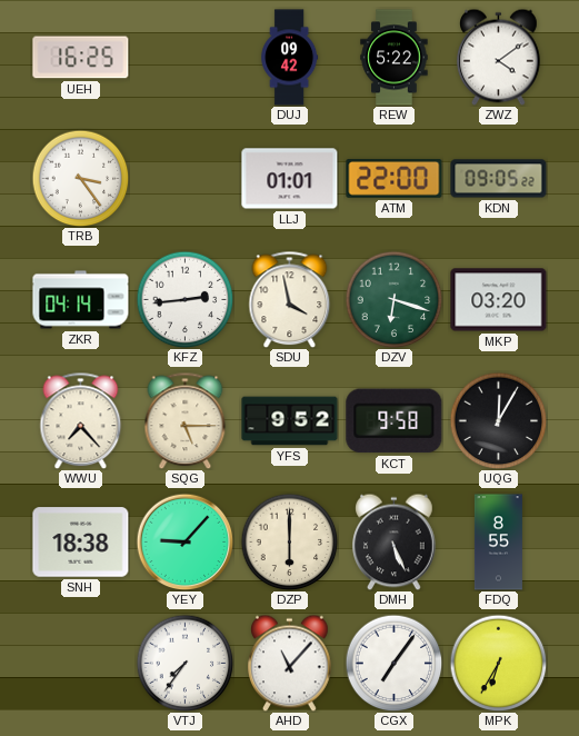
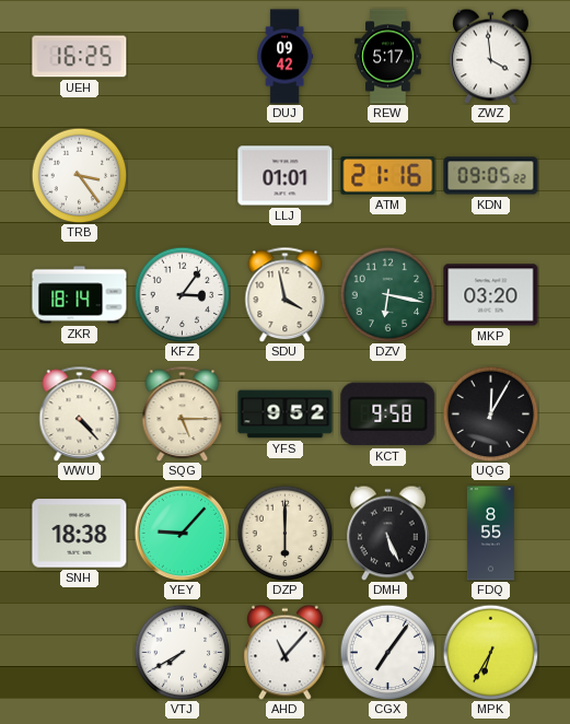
REW: 5:22 -> 5:17
ZWZ: 4:09 -> 3:59
ATM: 22:00 -> 21:16
ZKR: 04:14 -> 18:14
KFZ: 2:44 -> 3:06
DZV: 6:18 -> 6:17
WWU: 7:23 -> 4:23
VTJ: 7:36 -> 7:40
